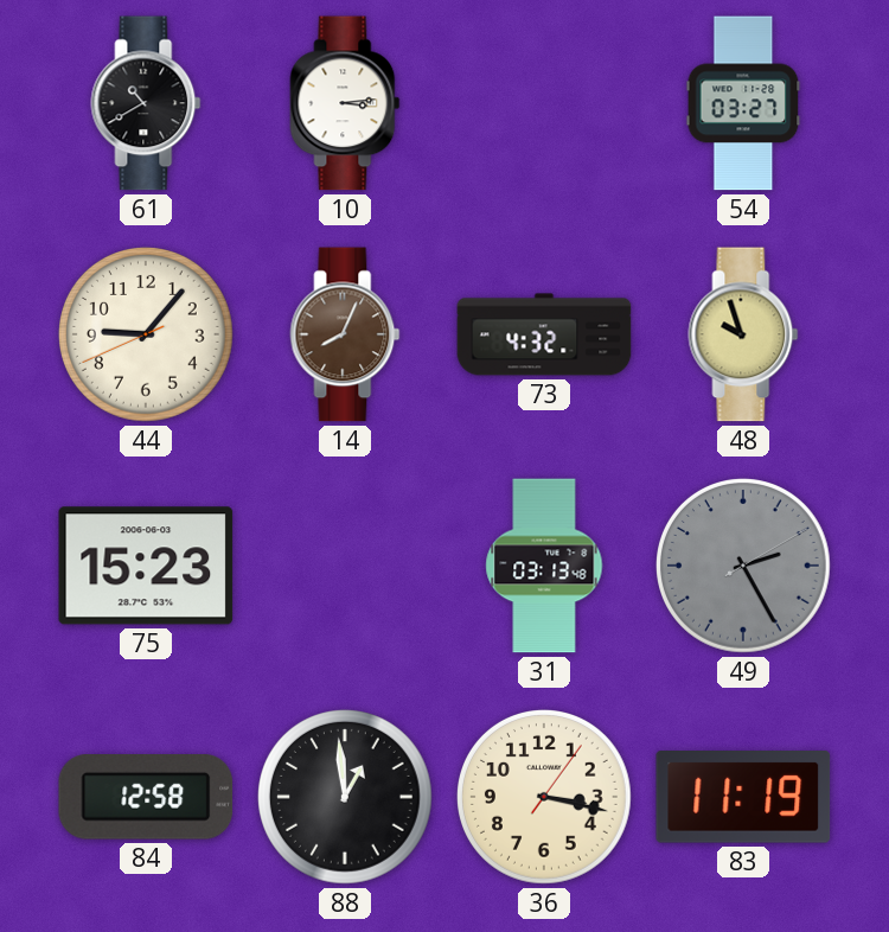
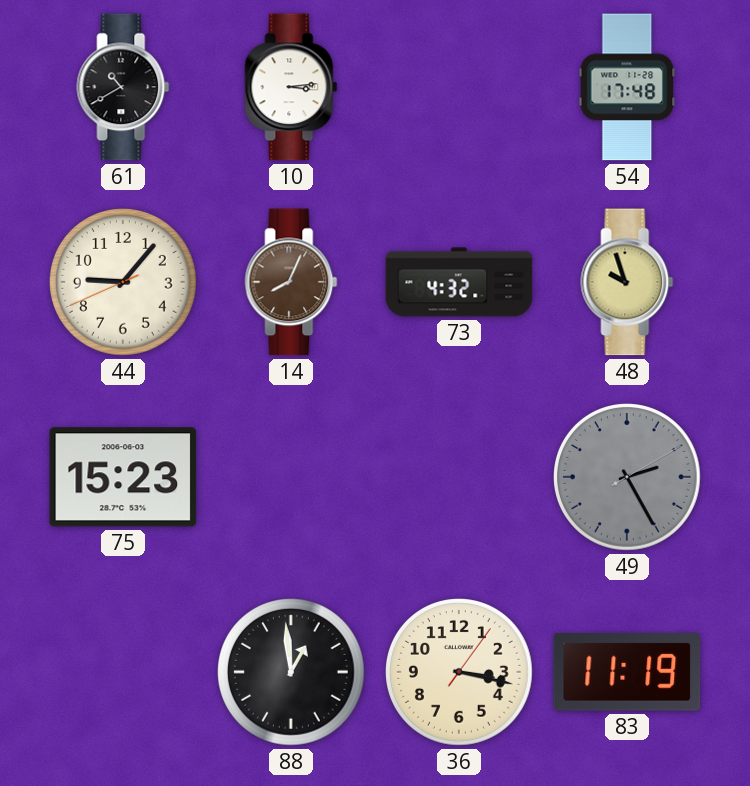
54: 03:27 -> 17:48
31: 03:13 -> none
84: 12:58 -> none
